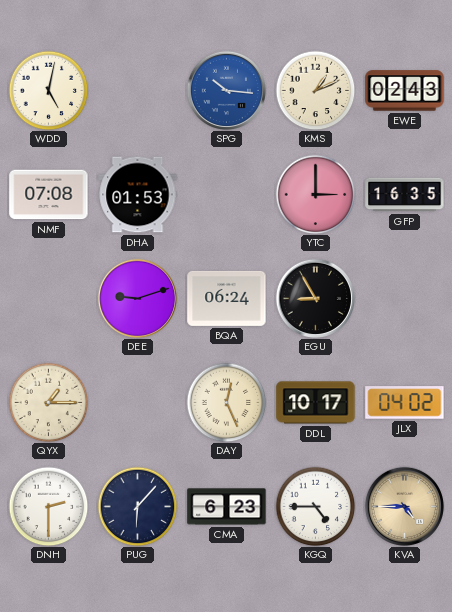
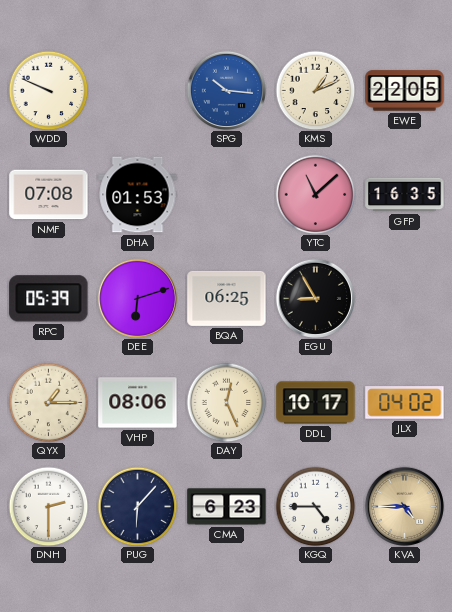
WDD: 5:02 -> 9:49
EWE: 02:43 -> 22:05
YTC: 3:00 -> 11:08
RPC: none -> 05:39
DEE: 9:12 -> 6:12
BQA: 06:24 -> 06:25
VHP: none -> 08:06
